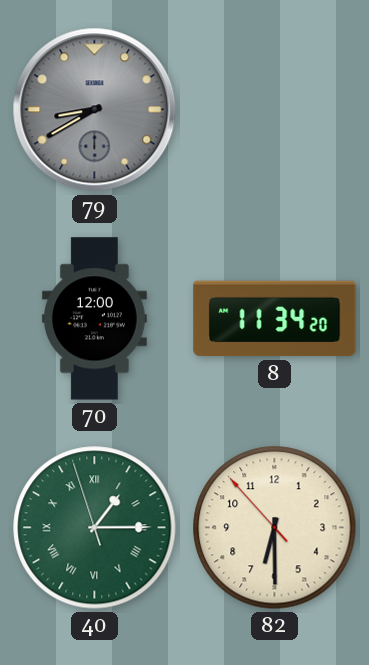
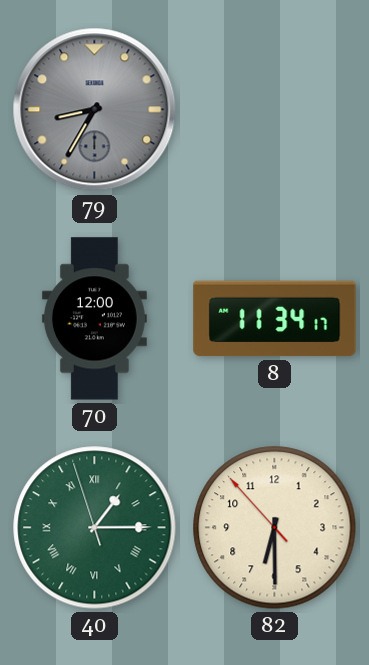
79: 8:40 -> 8:35
8: 11:34:20 -> 11:34:17
